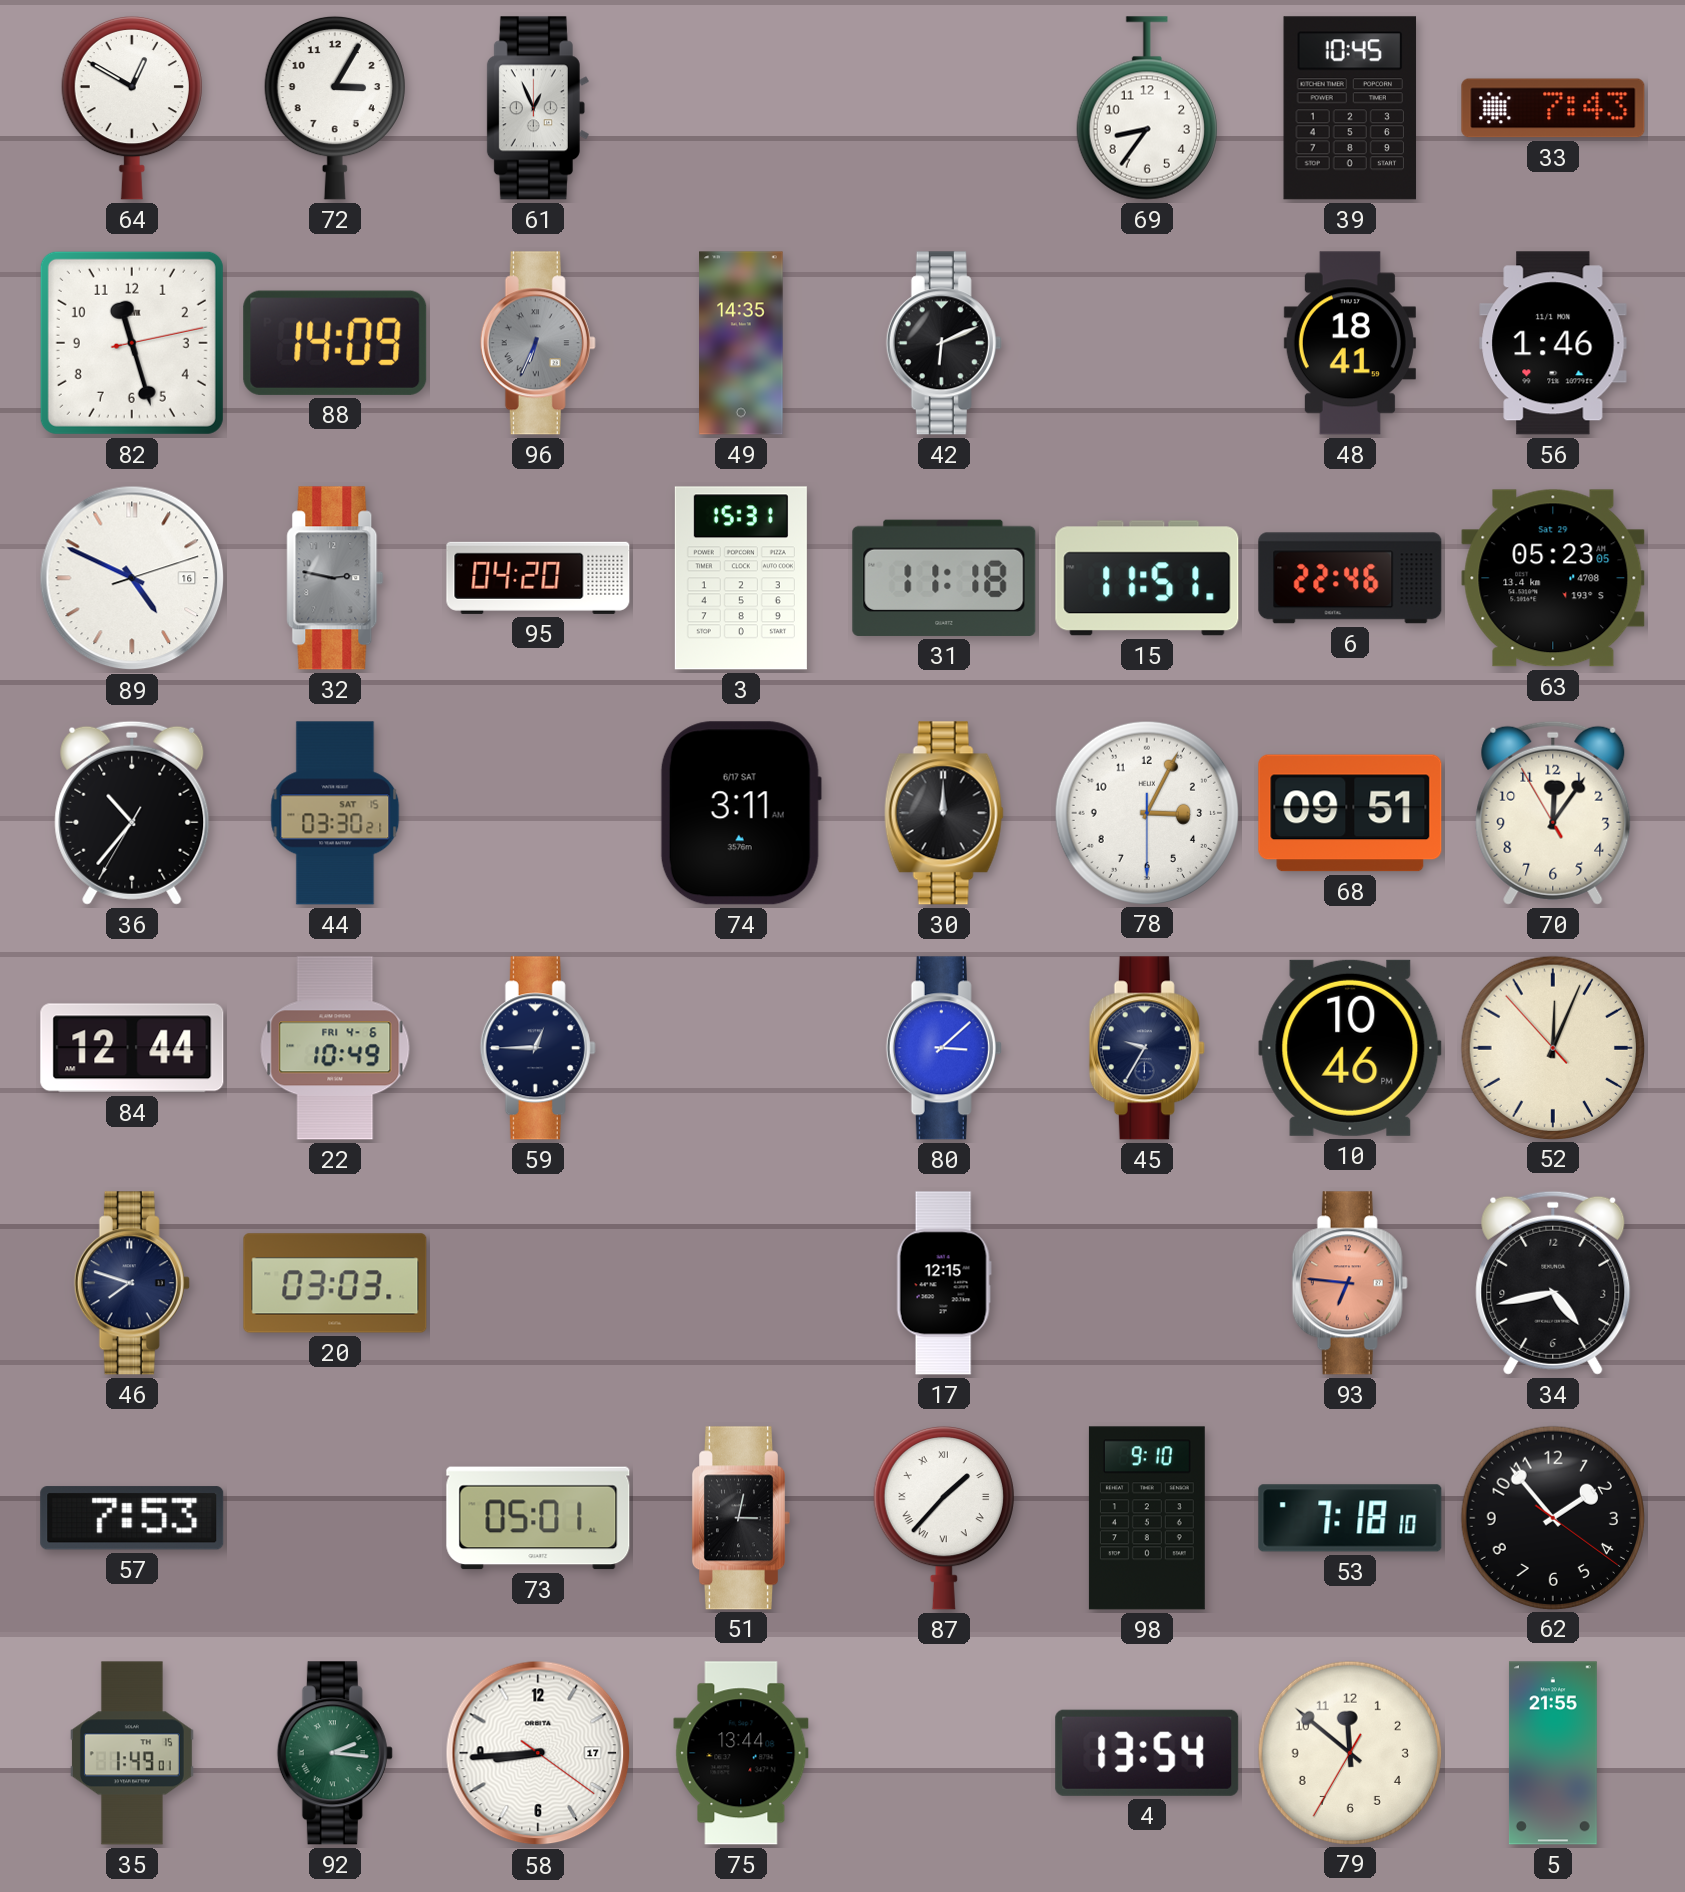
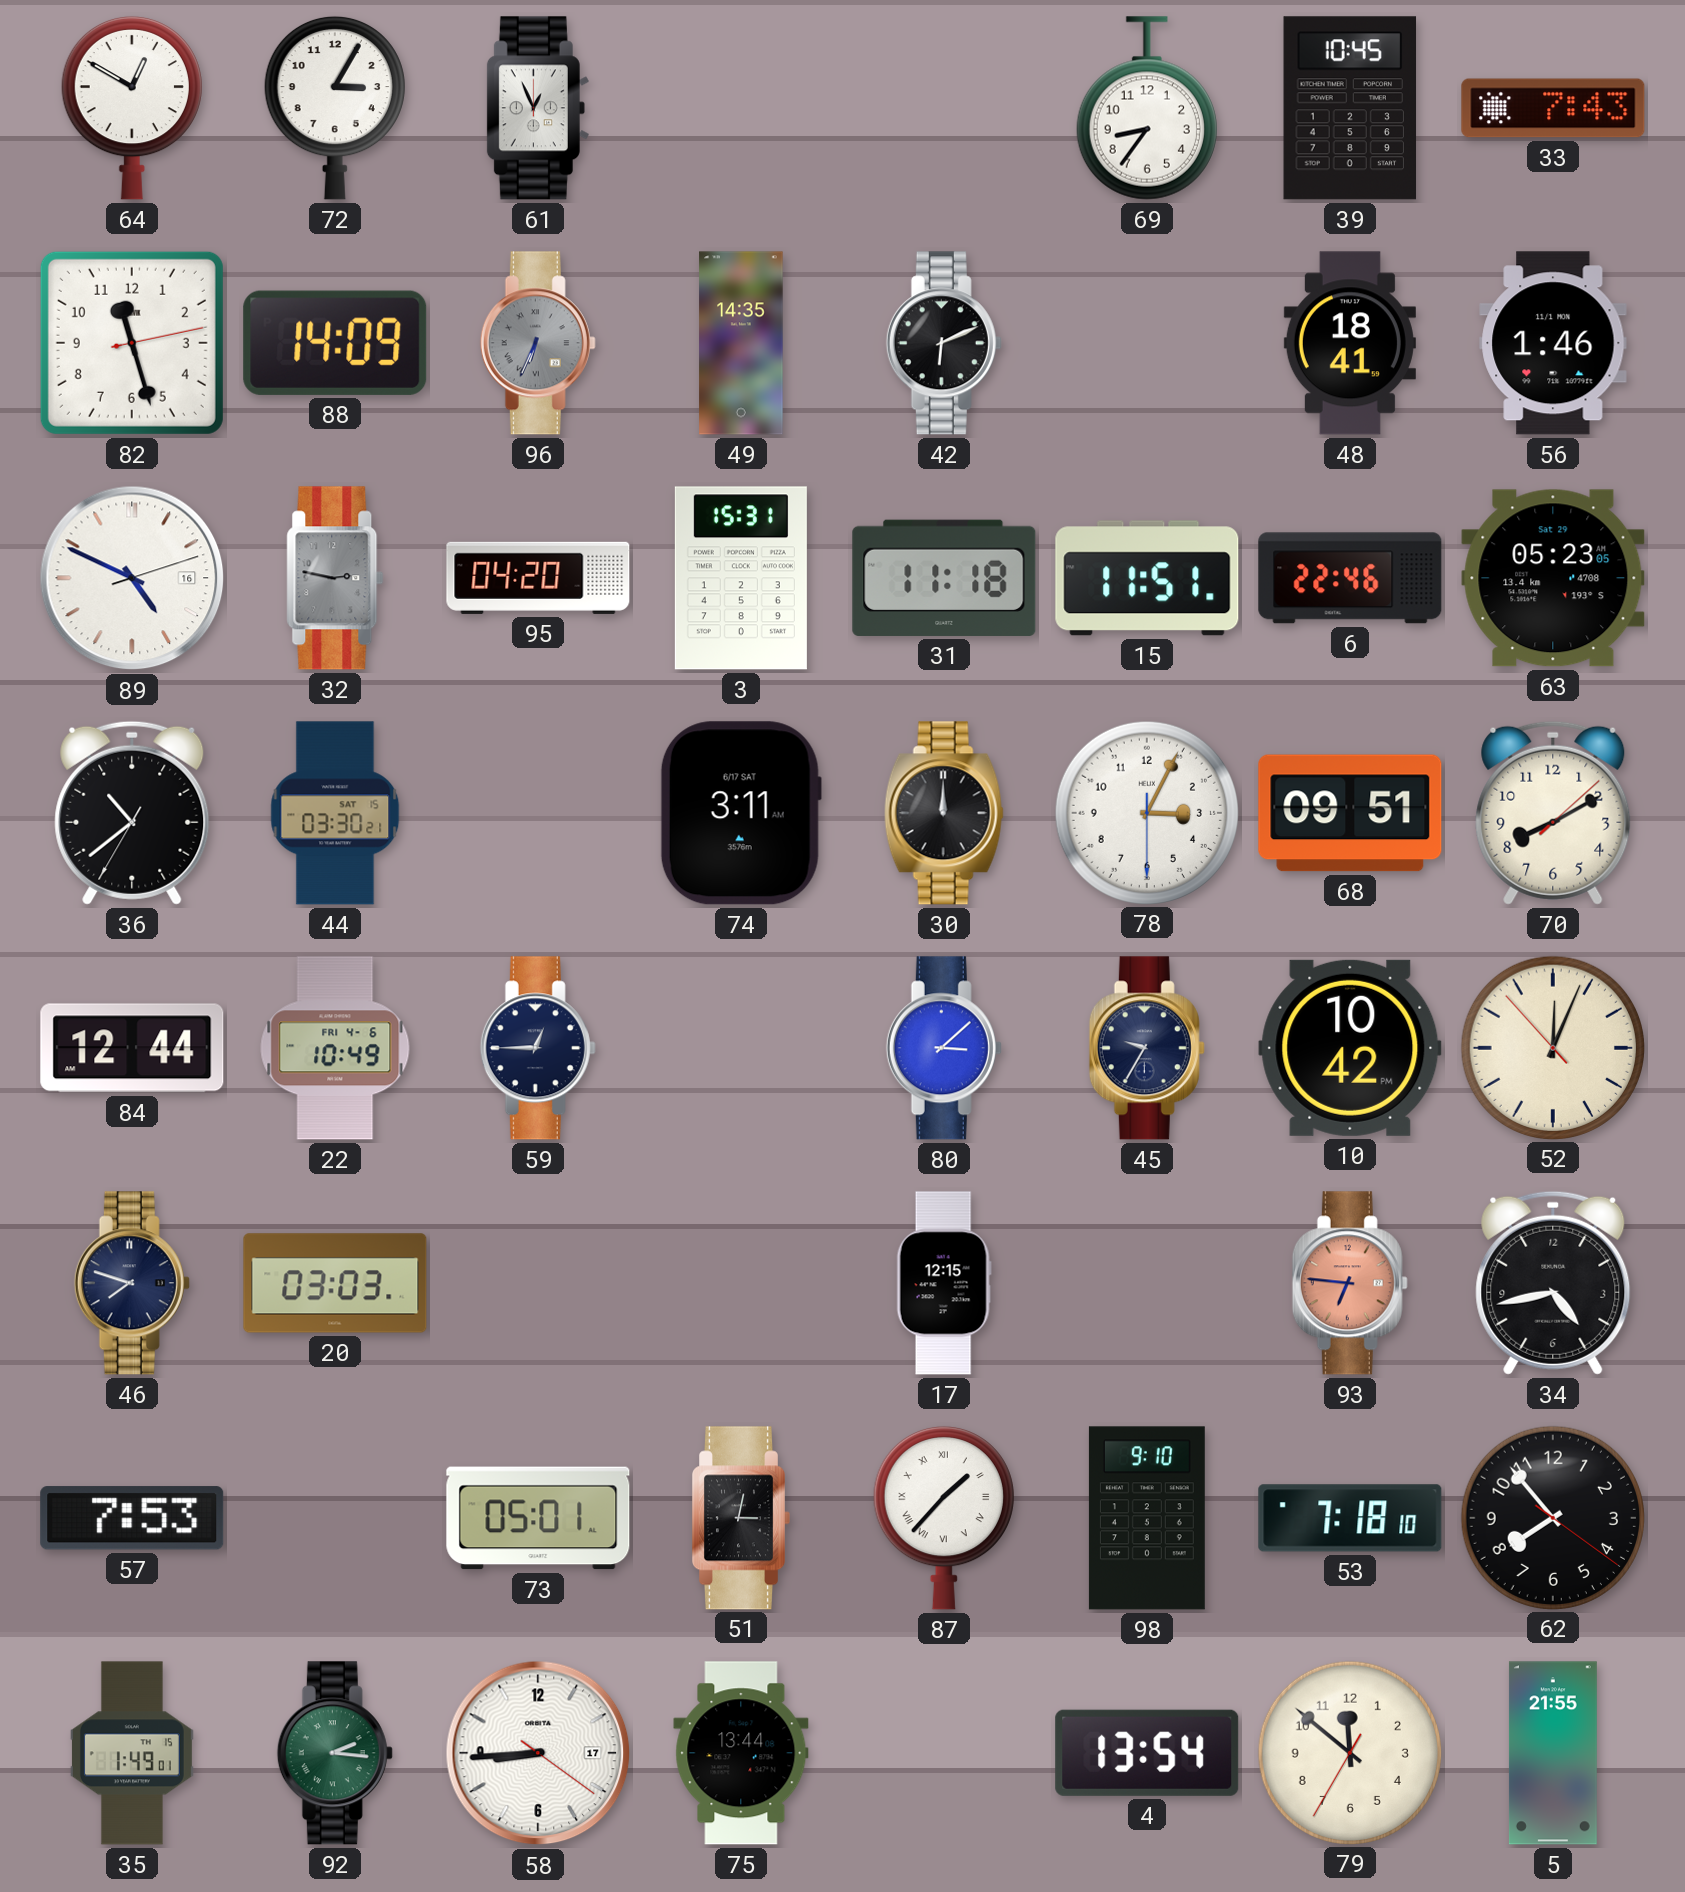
36: 10:36 -> 10:38
70: 12:05 -> 8:10
10: 10:46 -> 10:42
62: 1:53 -> 7:53
